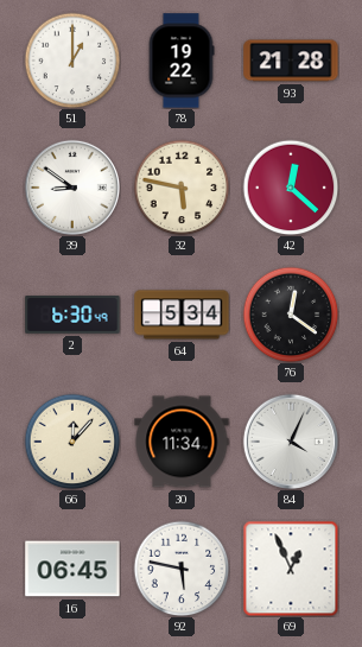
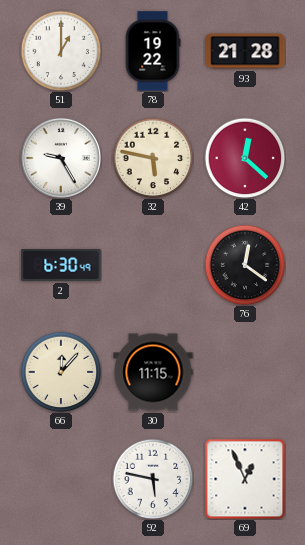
39: 8:51 -> 9:25
64: 5:34 -> none
30: 11:34 -> 11:15
84: 4:04 -> none
16: 06:45 -> none
